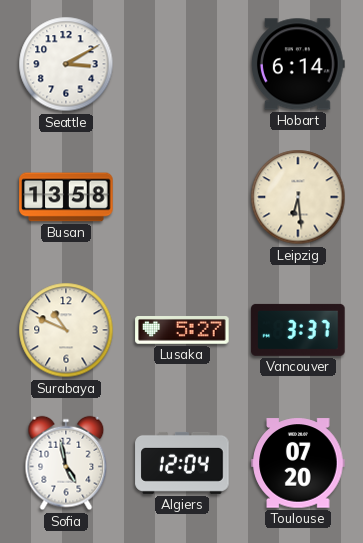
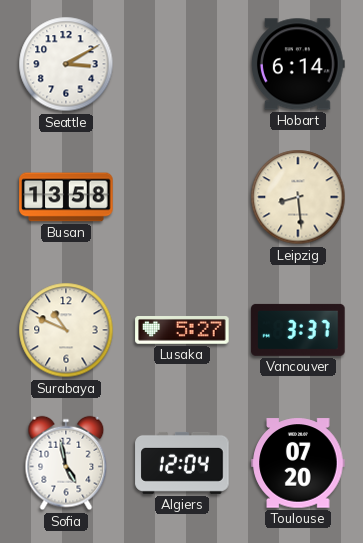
Leipzig: 6:29 -> 8:29
